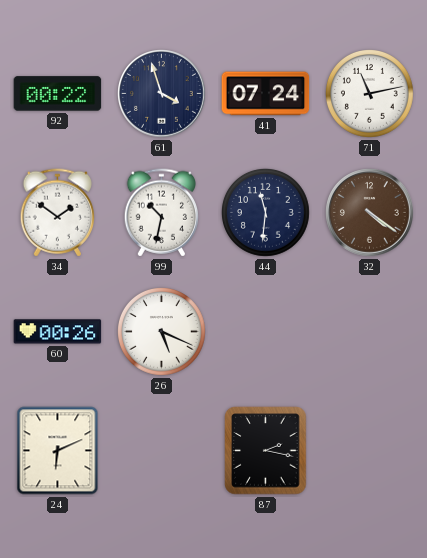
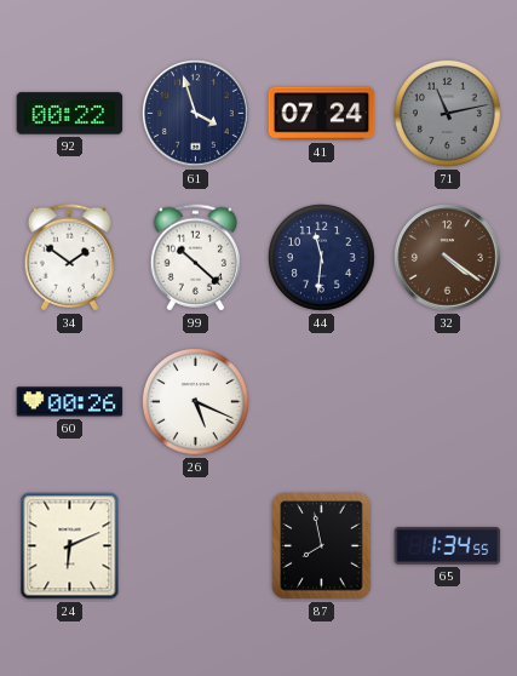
71 dial: white -> grey
99: 10:32 -> 10:22
87: 2:17 -> 7:58
65: none -> 1:34
